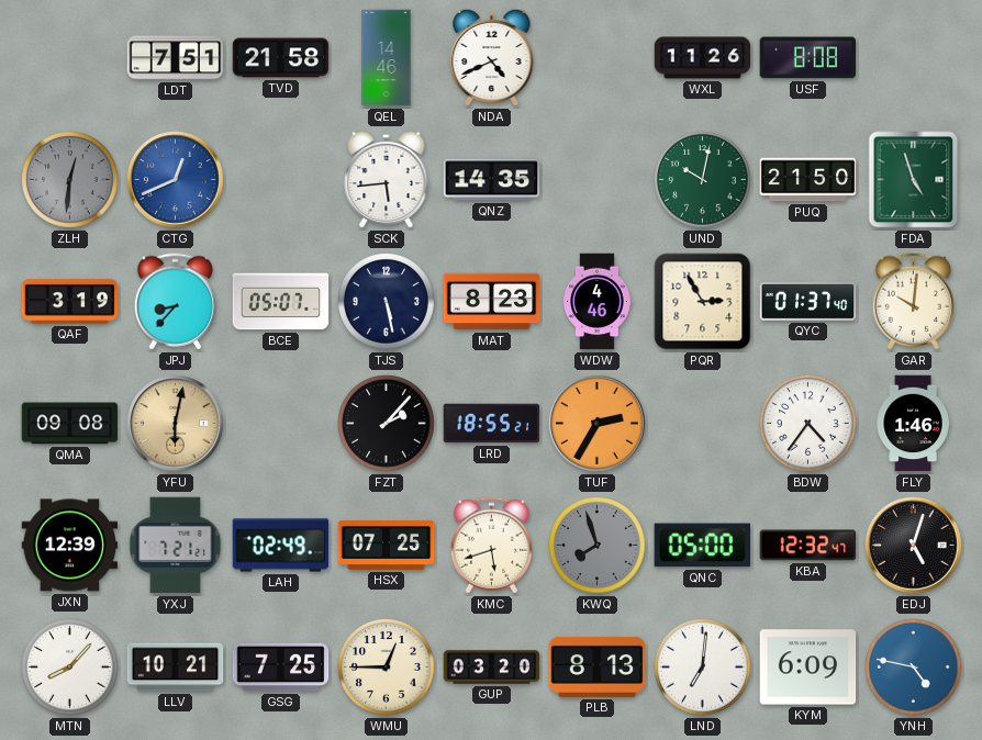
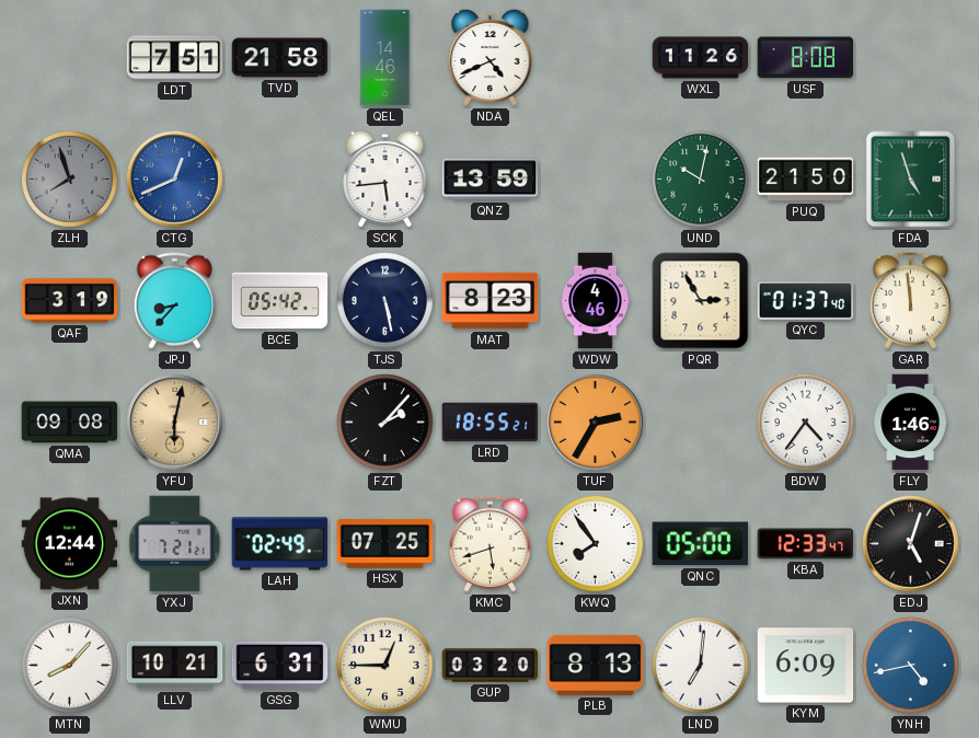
ZLH: 12:31 -> 7:57
QNZ: 14:35 -> 13:59
BCE: 05:07 -> 05:42
GAR: 10:01 -> 11:59
JXN: 12:39 -> 12:44
KWQ: 7:57 -> 7:54
KWQ dial: grey -> white
KBA: 12:32 -> 12:33
GSG: 7:25 -> 6:31
YNH: 4:47 -> 4:43
